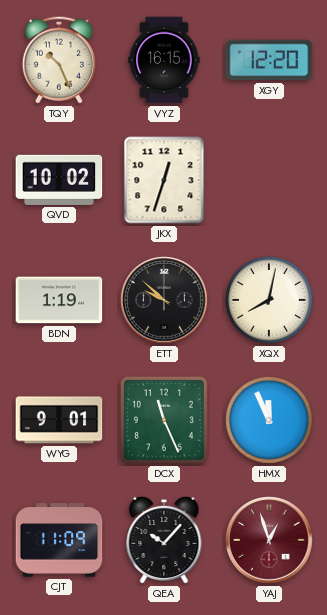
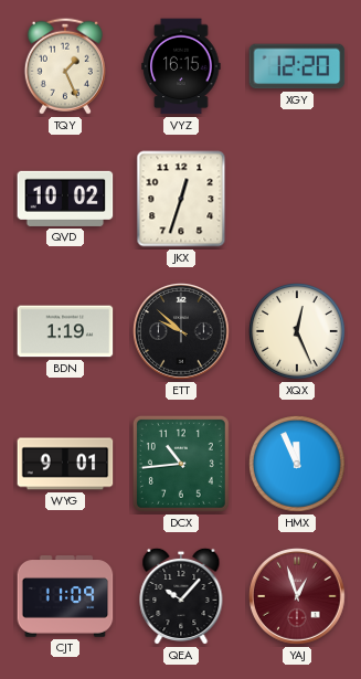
TQY: 10:26 -> 1:26
XQX: 8:02 -> 12:26
DCX: 11:26 -> 10:44
